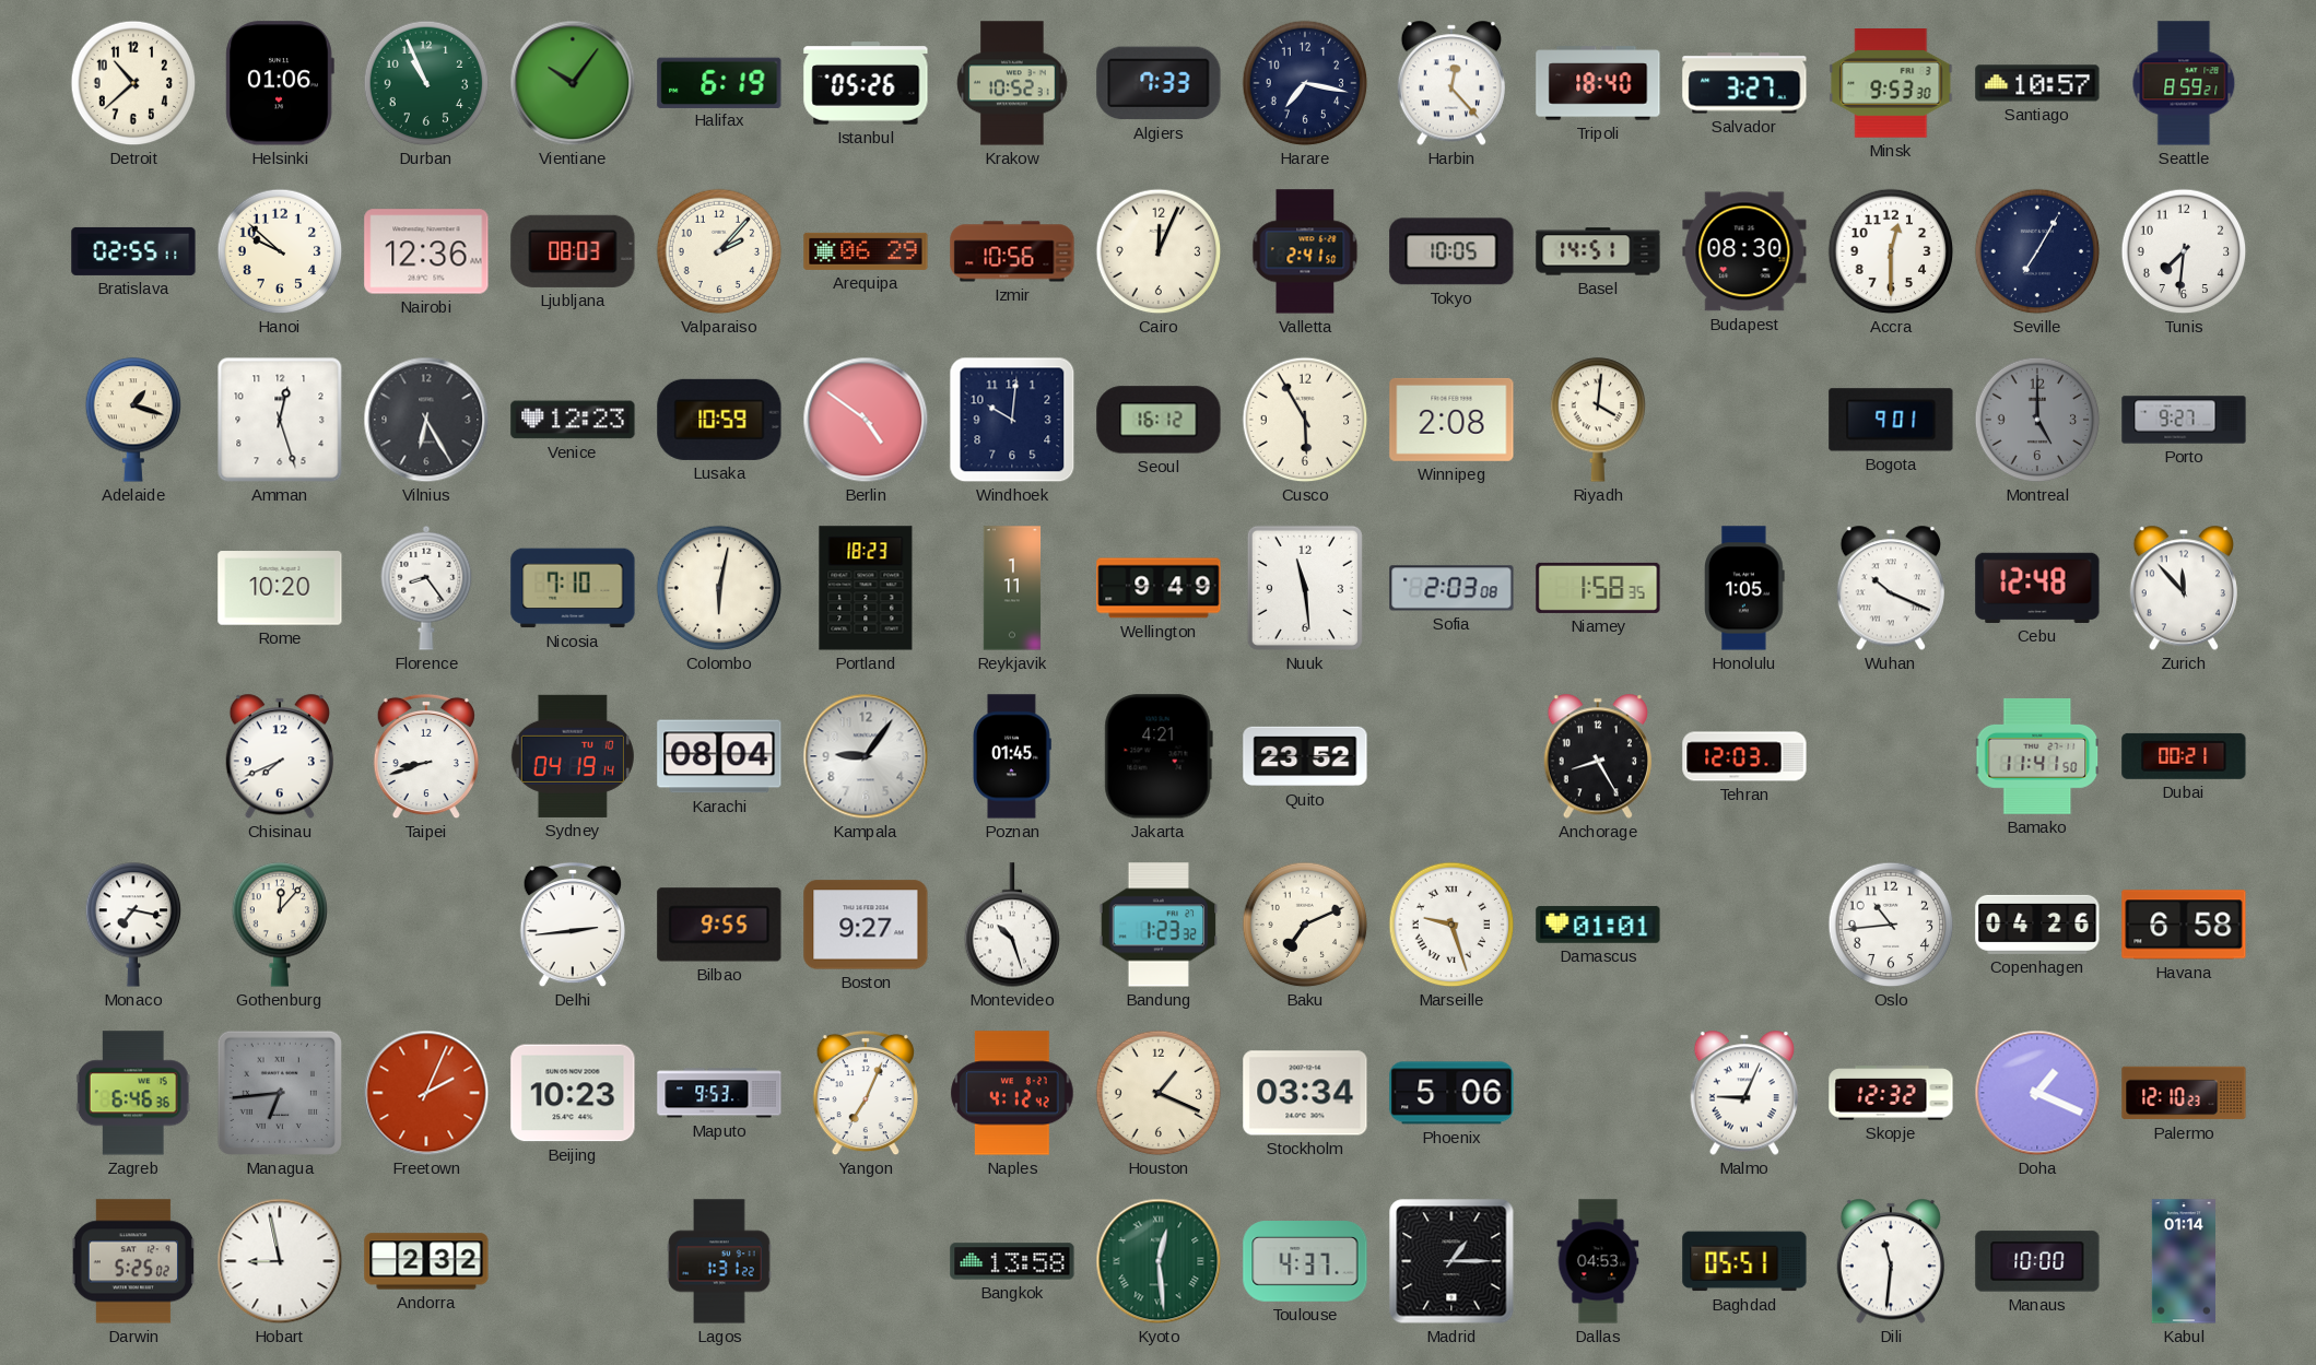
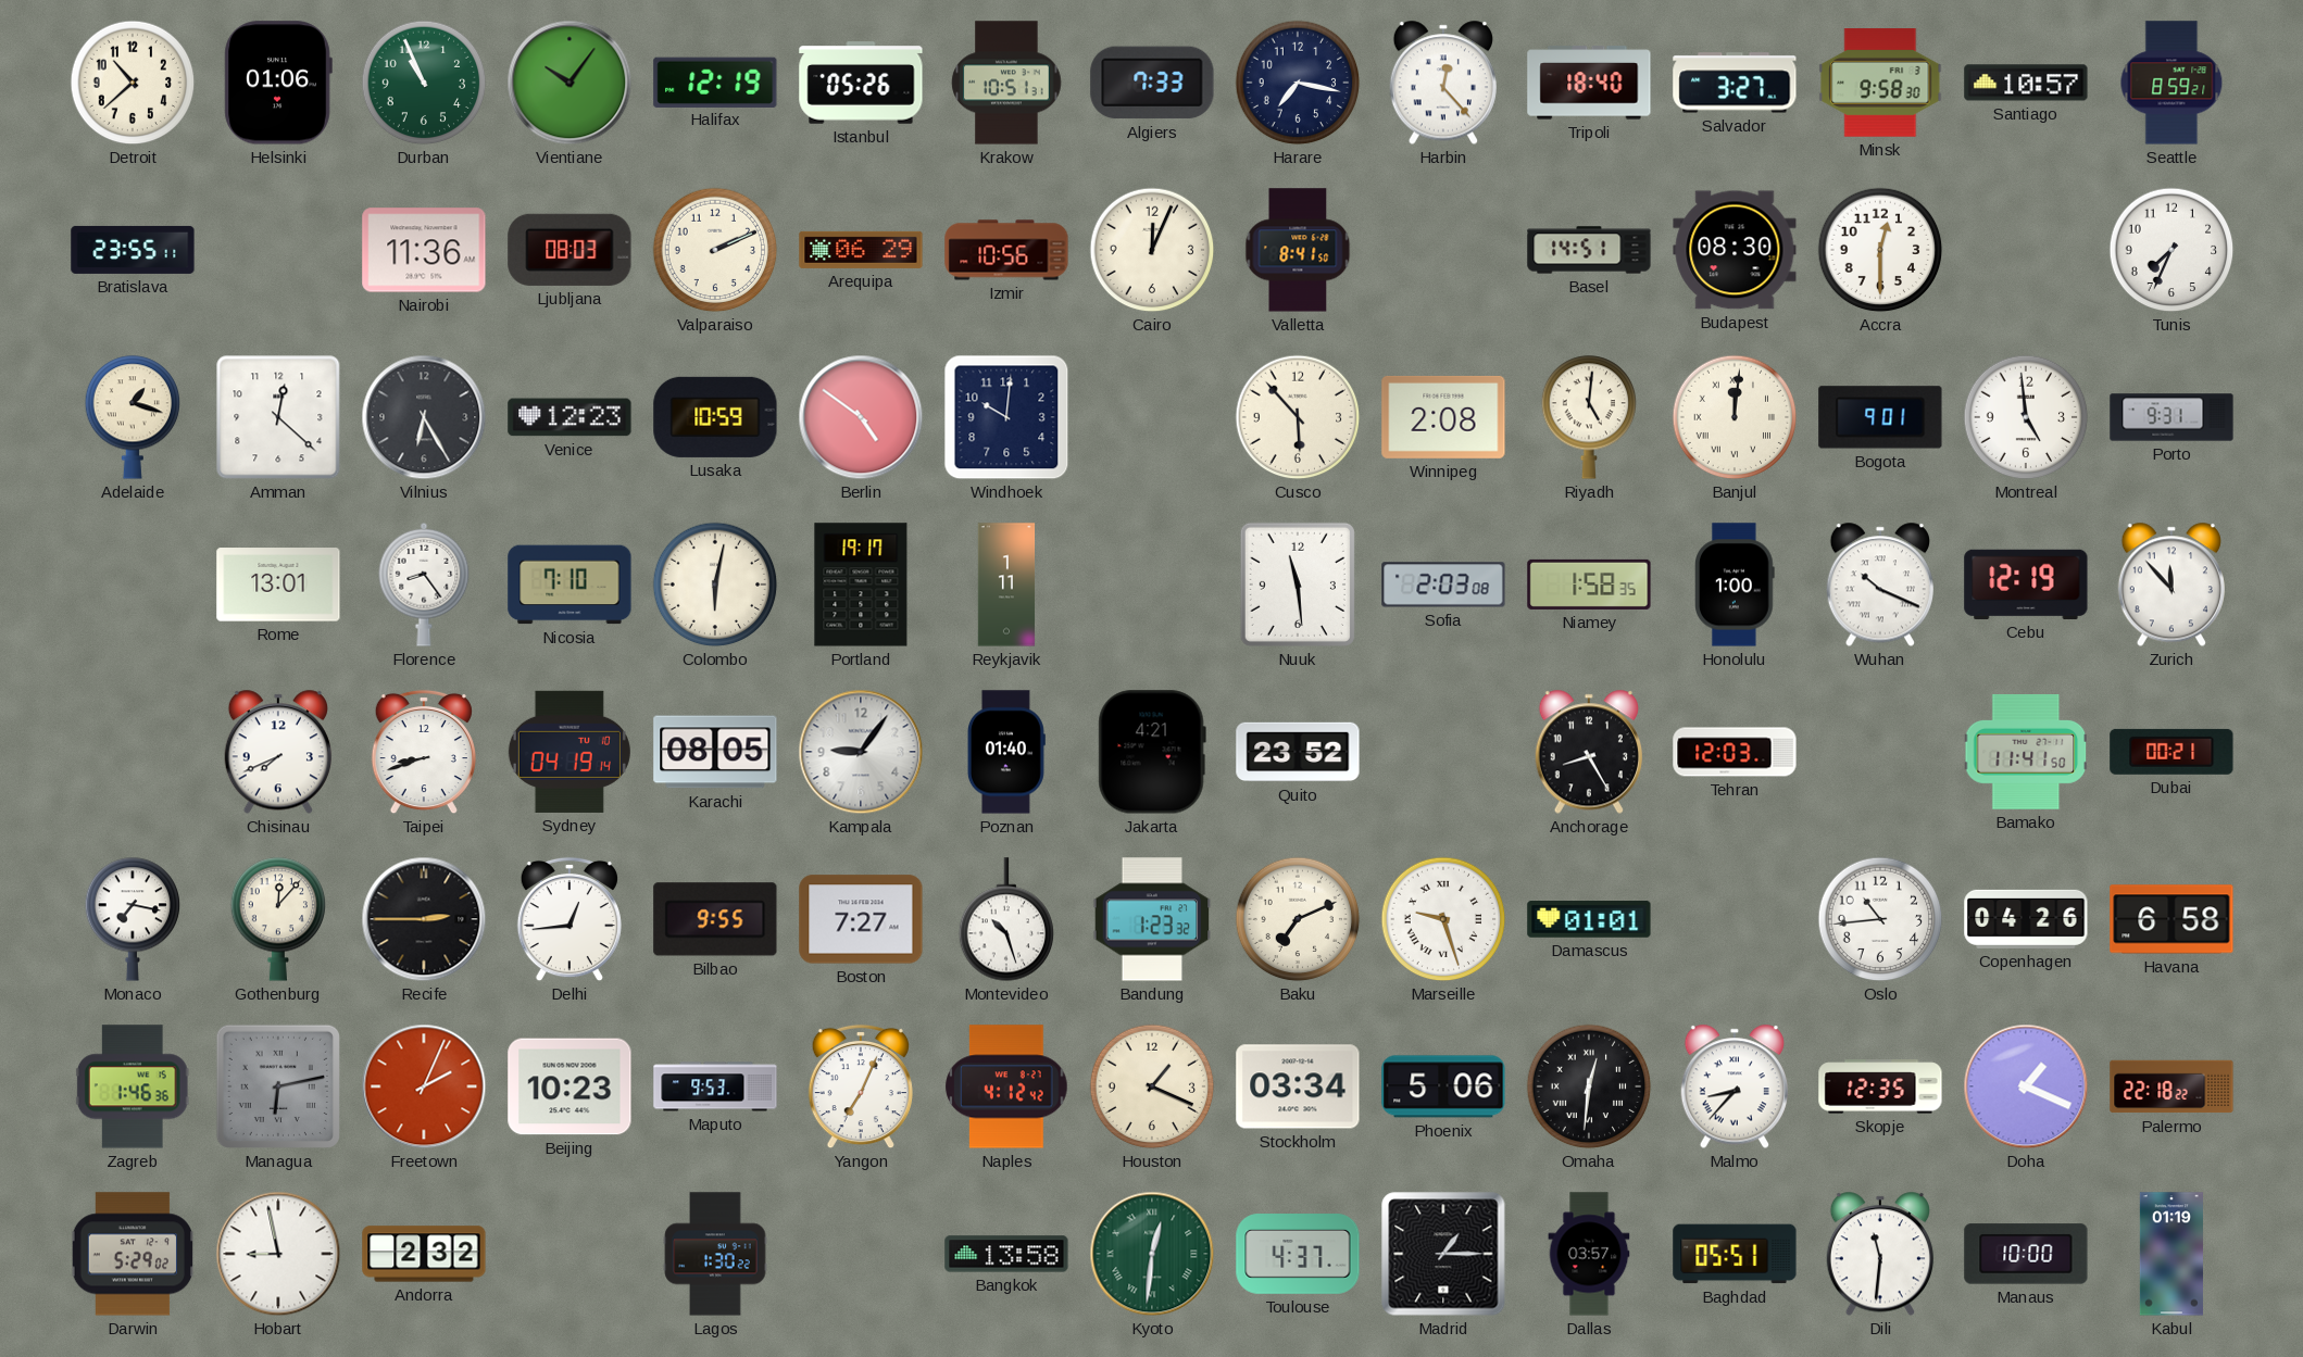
Halifax: 6:19 -> 12:19
Krakow: 10:52 -> 10:51
Minsk: 9:53 -> 9:58
Bratislava: 02:55 -> 23:55
Hanoi: 9:52 -> none
Nairobi: 12:36 -> 11:36
Valparaiso: 2:07 -> 2:11
Valletta: 2:41 -> 8:41
Tokyo: 10:05 -> none
Seville: 7:05 -> none
Tunis: 7:31 -> 7:34
Amman: 12:27 -> 12:22
Seoul: 16:12 -> none
Cusco: 5:55 -> 5:53
Riyadh: 4:01 -> 5:01
Banjul: none -> 12:01
Montreal: 5:00 -> 4:59
Montreal dial: grey -> white
Porto: 9:27 -> 9:31
Rome: 10:20 -> 13:01
Portland: 18:23 -> 19:17
Wellington: 9:49 -> none
Honolulu: 1:05 -> 1:00
Cebu: 12:48 -> 12:19
Karachi: 08:04 -> 08:05
Poznan: 01:45 -> 01:40
Recife: none -> 2:45
Delhi: 2:44 -> 12:44
Boston: 9:27 -> 7:27
Zagreb: 6:46 -> 1:46
Managua: 6:44 -> 6:13
Omaha: none -> 12:31
Malmo: 9:04 -> 8:37
Skopje: 12:32 -> 12:35
Palermo: 12:10 -> 22:18
Darwin: 5:25 -> 5:29
Lagos: 1:31 -> 1:30
Kyoto: 12:29 -> 12:31
Dallas: 04:53 -> 03:57
Kabul: 01:14 -> 01:19
